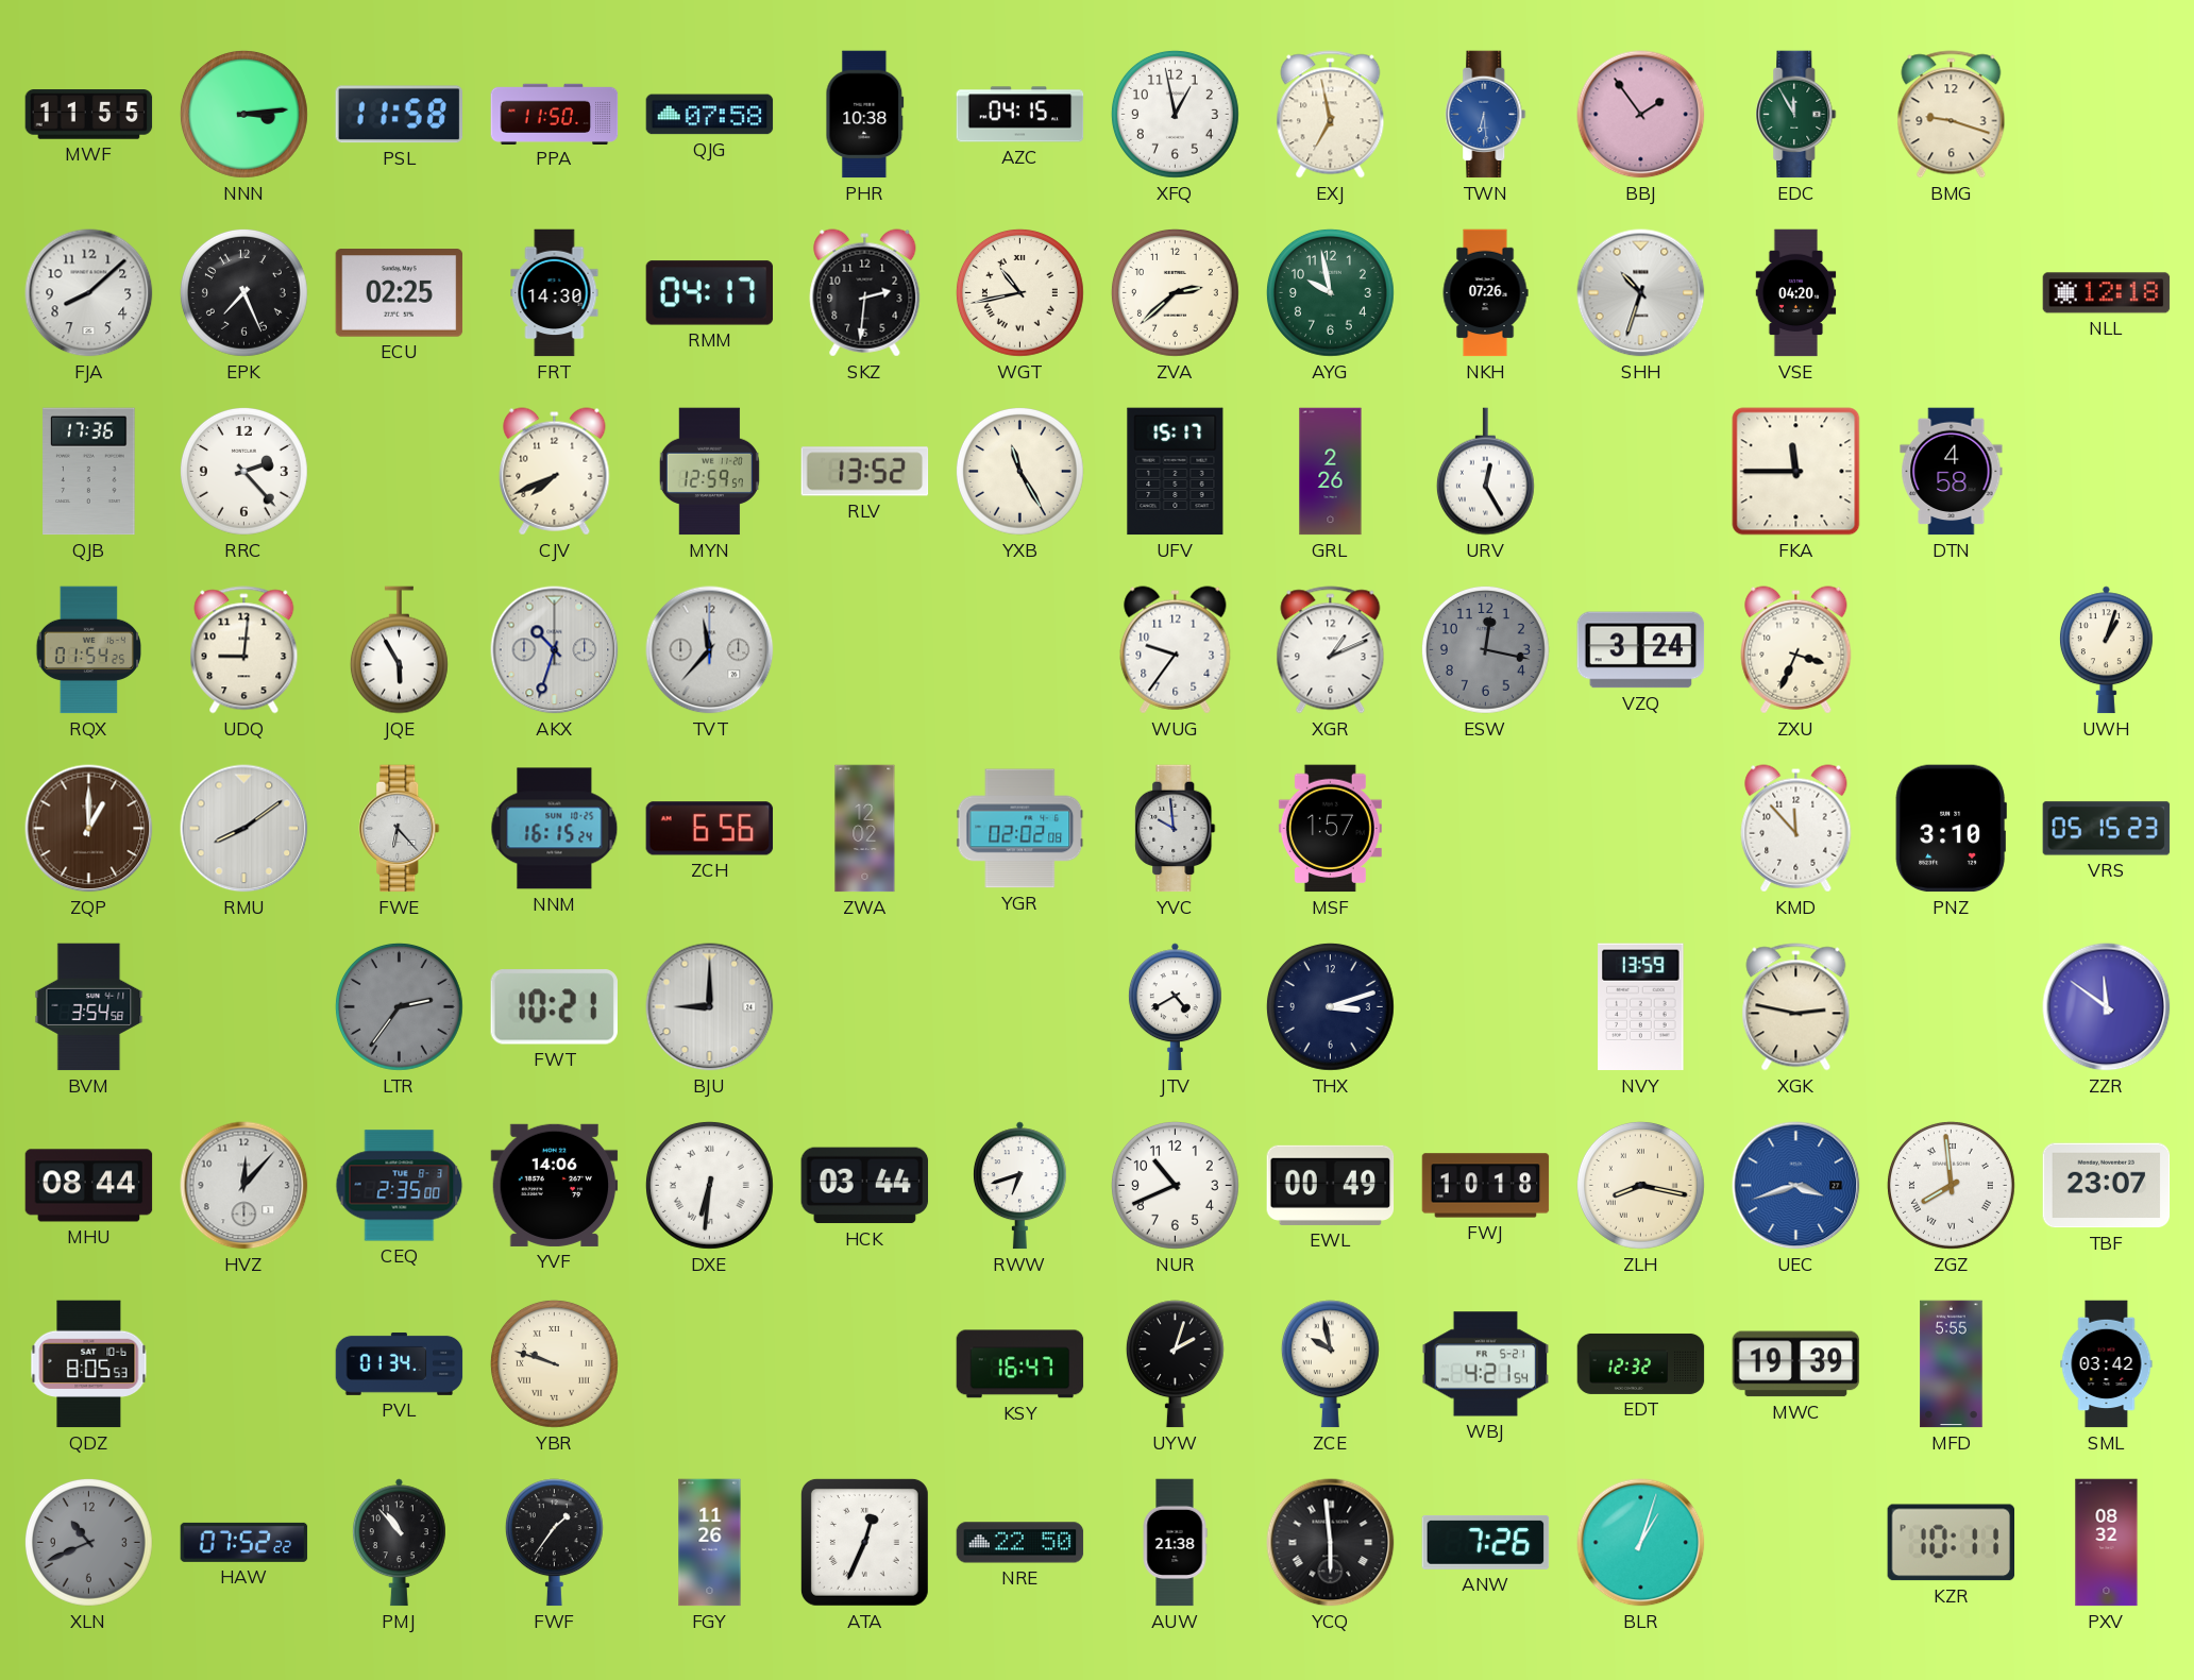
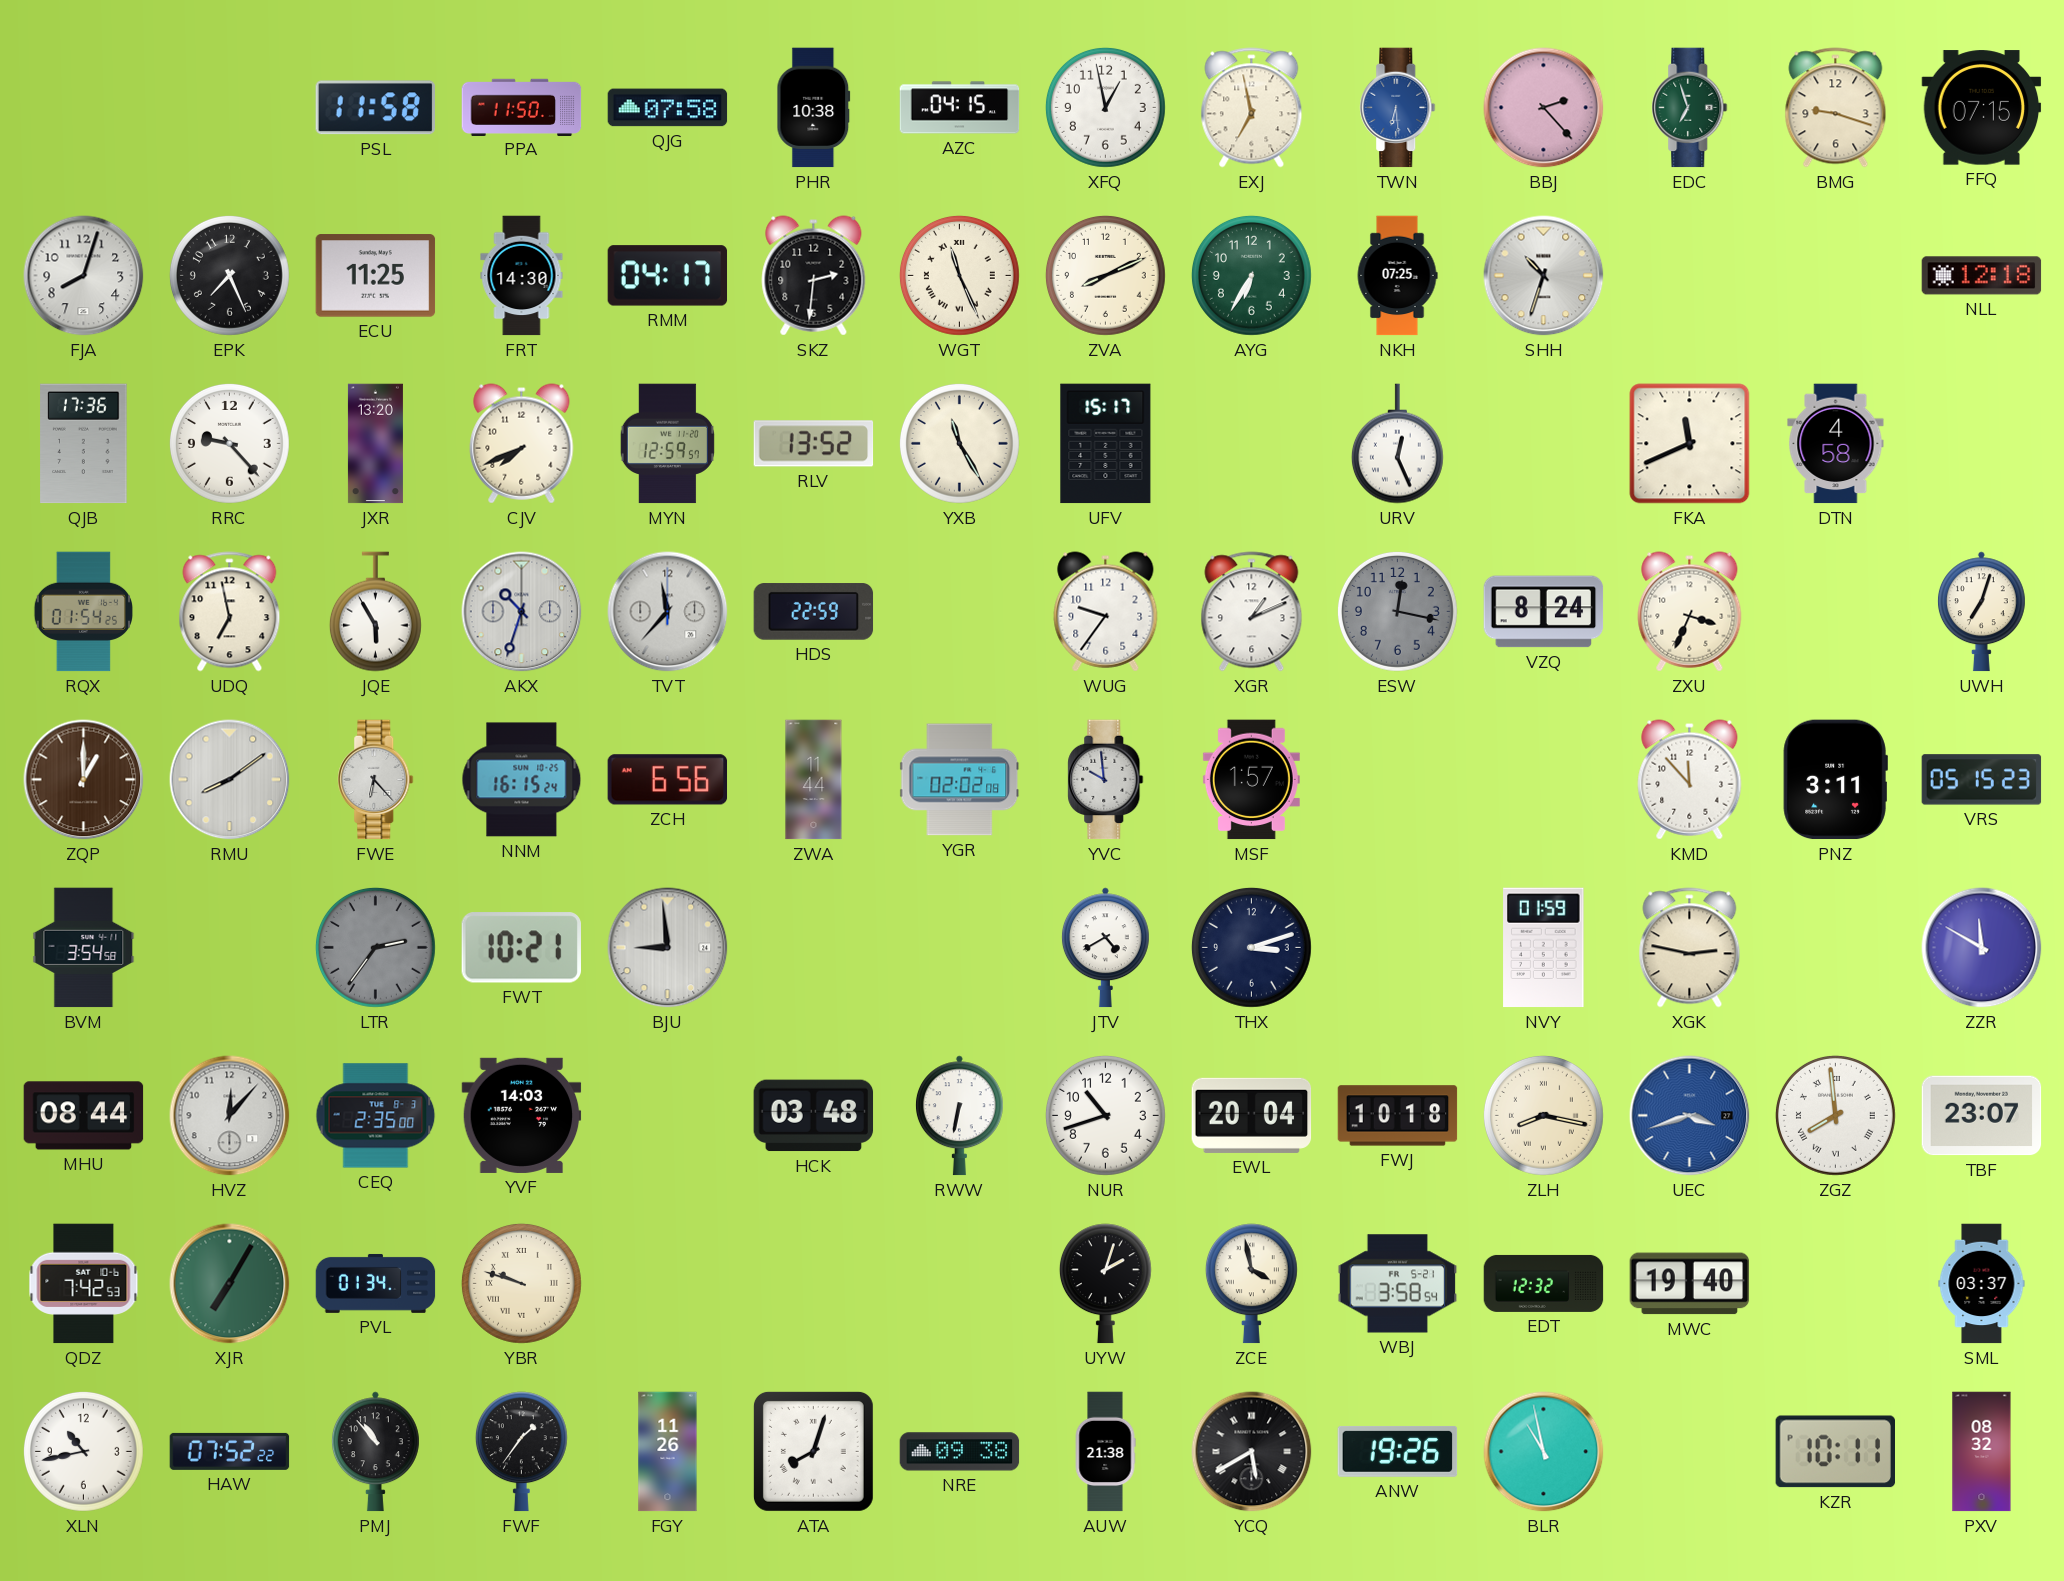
MWF: 11:55 -> none
NNN: 3:14 -> none
BBJ: 1:54 -> 2:23
EDC: 11:55 -> 6:57
FFQ: none -> 07:15
FJA: 8:08 -> 8:03
ECU: 02:25 -> 11:25
WGT: 10:43 -> 11:26
ZVA: 2:38 -> 8:11
AYG: 9:58 -> 6:35
NKH: 07:26 -> 07:25
VSE: 04:20 -> none
RRC: 2:23 -> 9:23
JXR: none -> 13:20
GRL: 2:26 -> none
URV: 12:25 -> 12:26
FKA: 11:45 -> 11:41
UDQ: 9:01 -> 6:58
HDS: none -> 22:59
VZQ: 3:24 -> 8:24
UWH: 1:03 -> 7:03
ZWA: 12:02 -> 11:44
PNZ: 3:10 -> 3:11
BJU: 9:00 -> 8:59
NVY: 13:59 -> 01:59
ZZR: 11:51 -> 11:50
YVF: 14:06 -> 14:03
DXE: 6:31 -> none
HCK: 03:44 -> 03:48
RWW: 6:42 -> 6:32
NUR: 10:41 -> 10:42
EWL: 00:49 -> 20:04
QDZ: 8:05 -> 7:42
XJR: none -> 7:05
KSY: 16:47 -> none
ZCE: 9:58 -> 3:58
WBJ: 4:21 -> 3:58
MWC: 19:39 -> 19:40
MFD: 5:55 -> none
SML: 03:42 -> 03:37
XLN: 10:41 -> 10:43
XLN dial: grey -> white
ATA: 12:34 -> 8:03
NRE: 22:50 -> 09:38
YCQ: 5:59 -> 5:40
ANW: 7:26 -> 19:26
BLR: 1:03 -> 10:58
